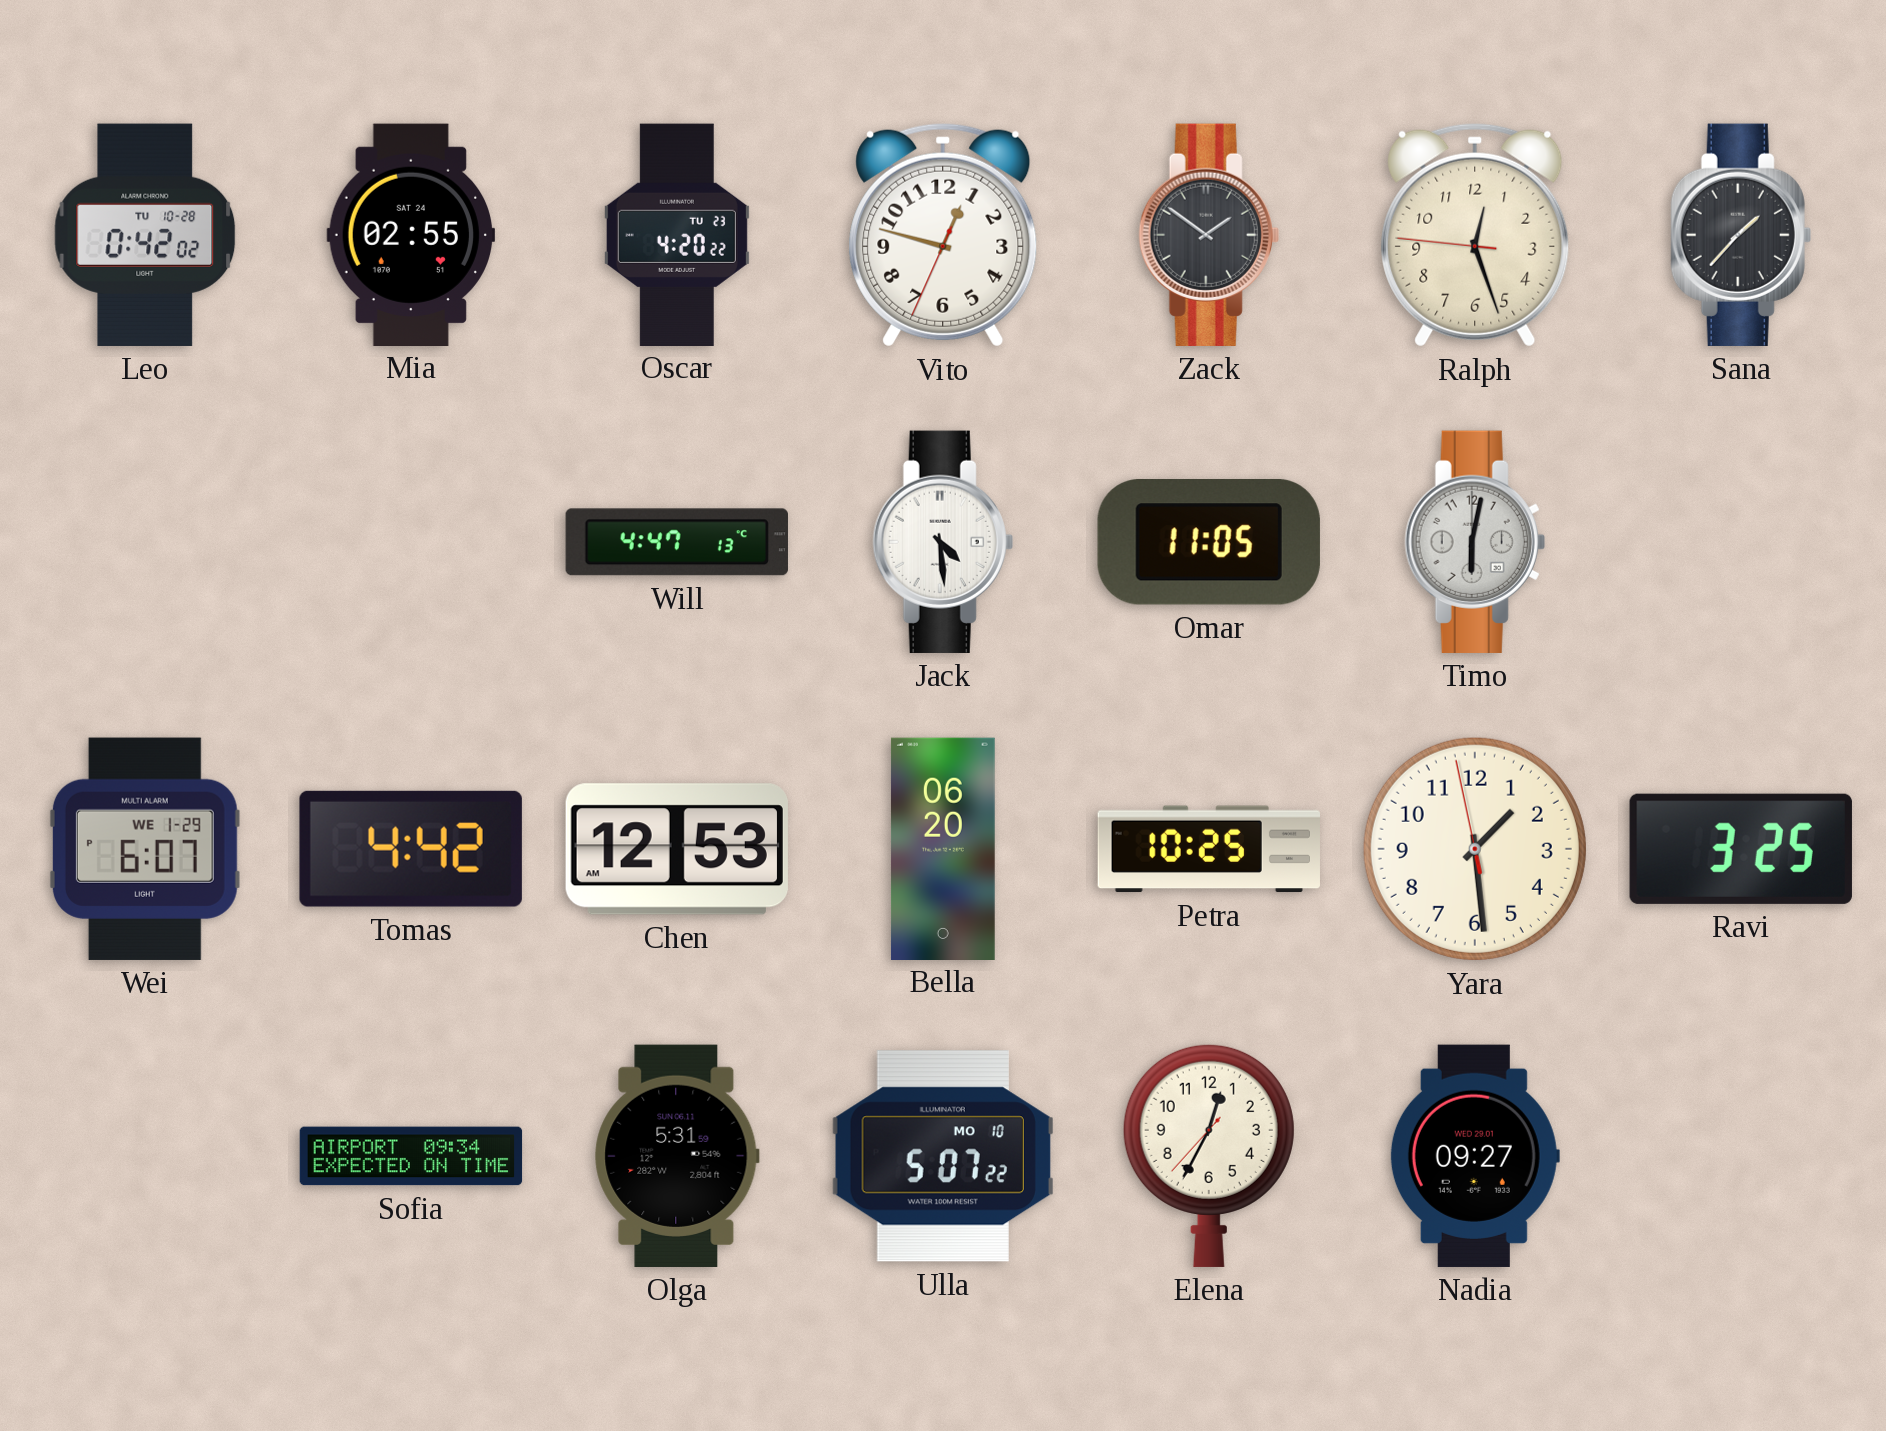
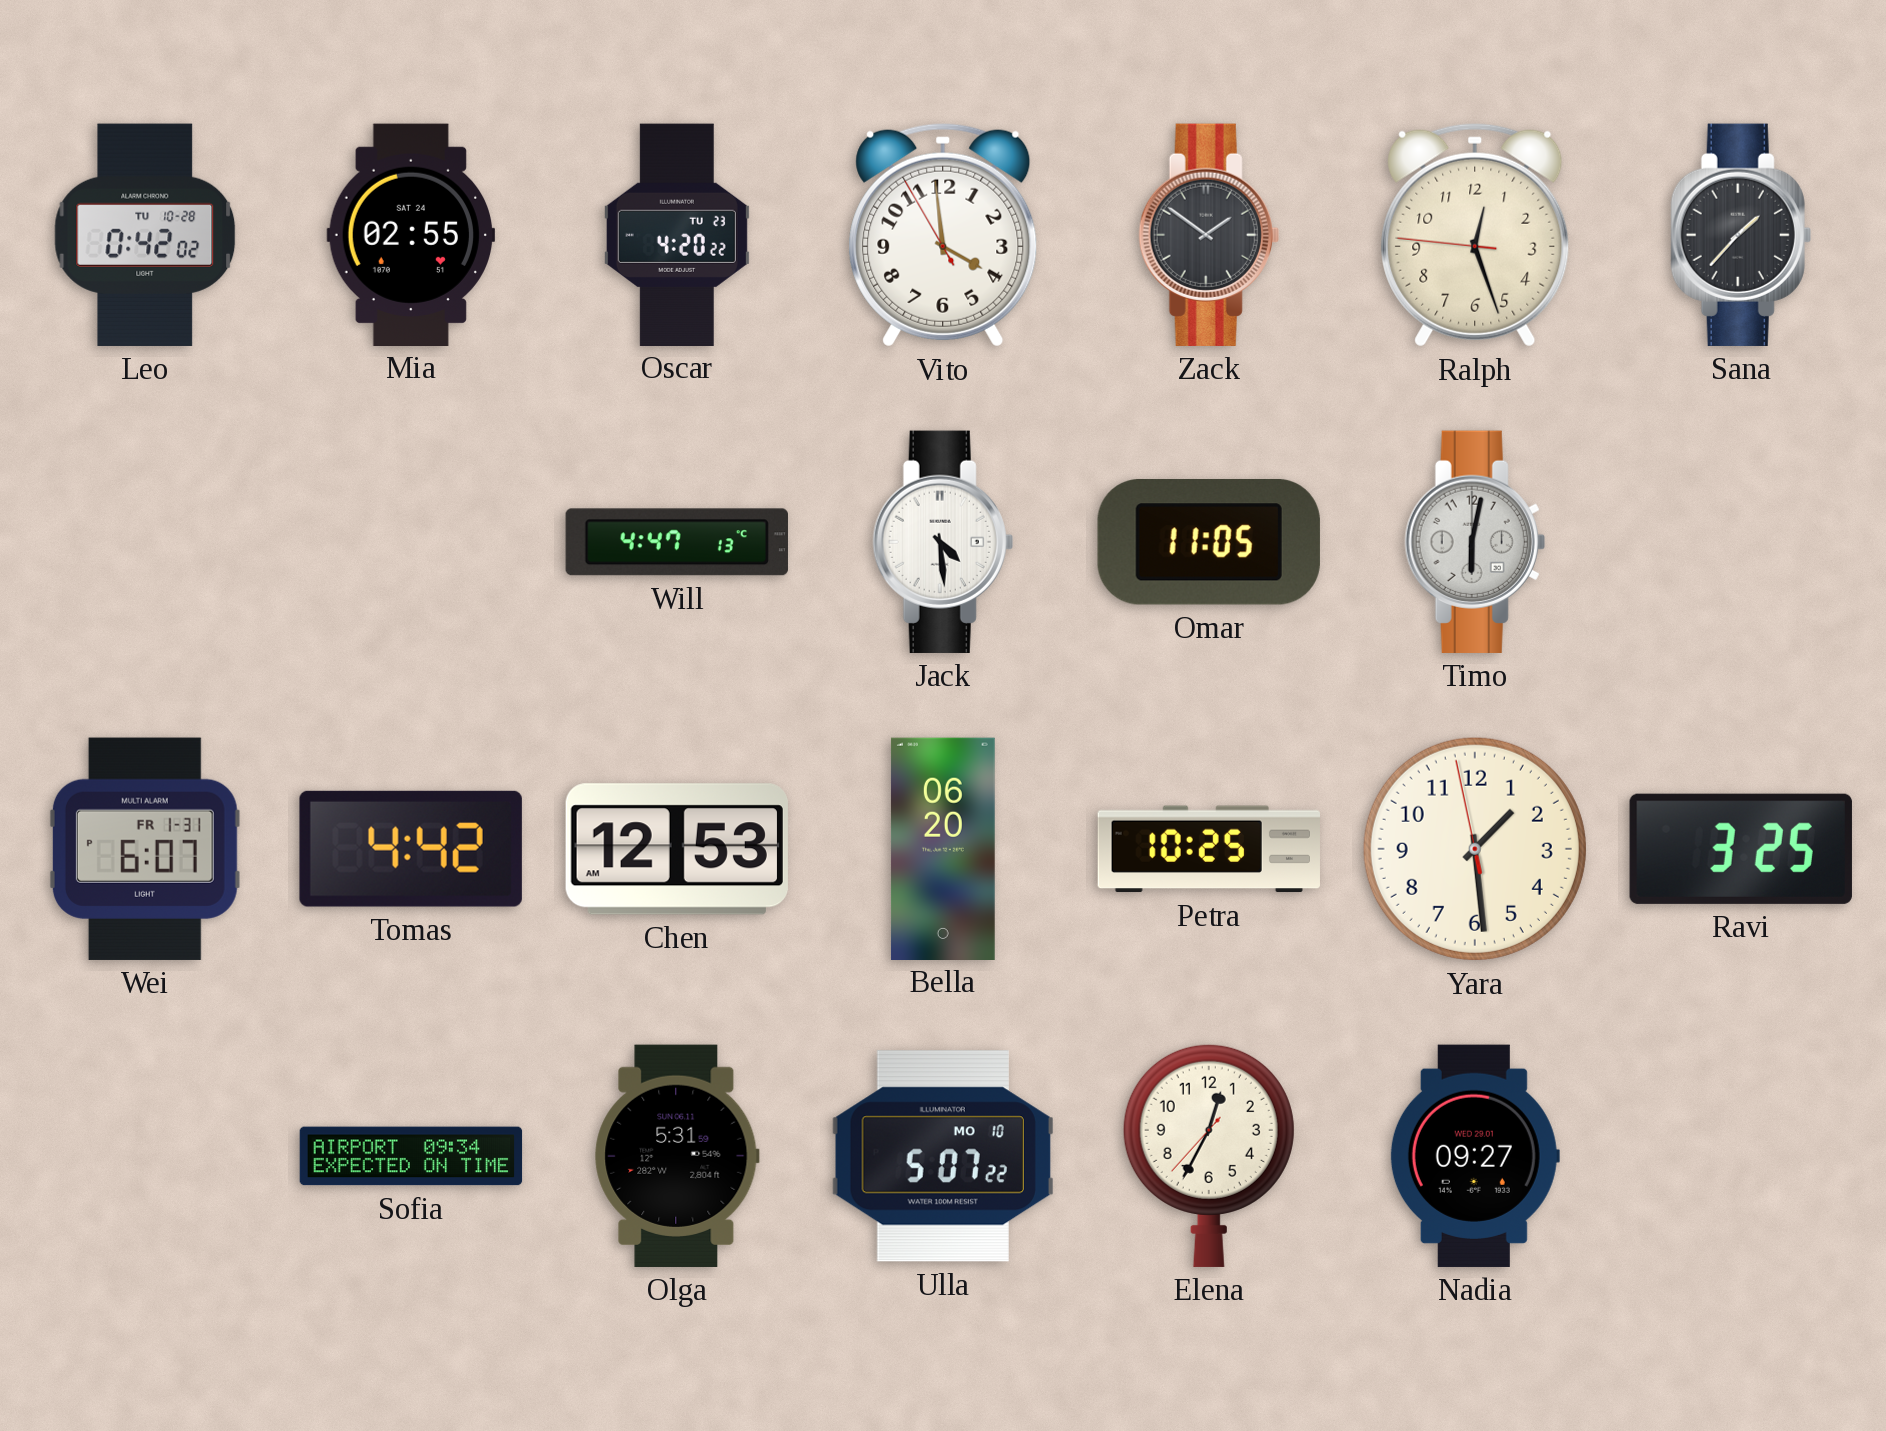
Vito: 12:47 -> 3:58
Wei date: WE 1-29 -> FR 1-31
